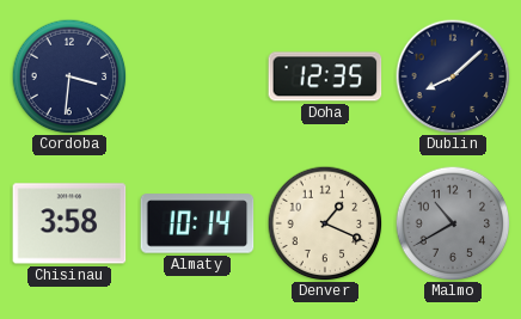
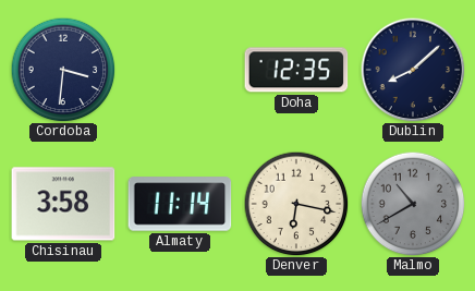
Almaty: 10:14 -> 11:14
Denver: 1:19 -> 6:17
